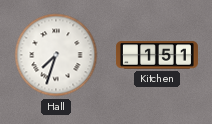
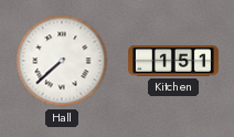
Hall: 7:33 -> 7:38
